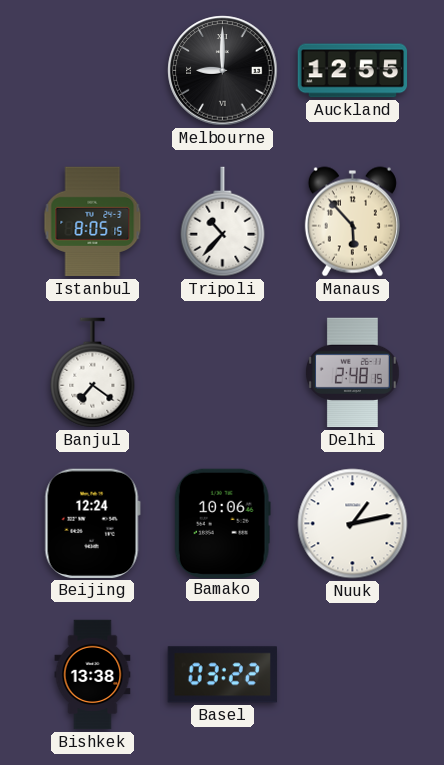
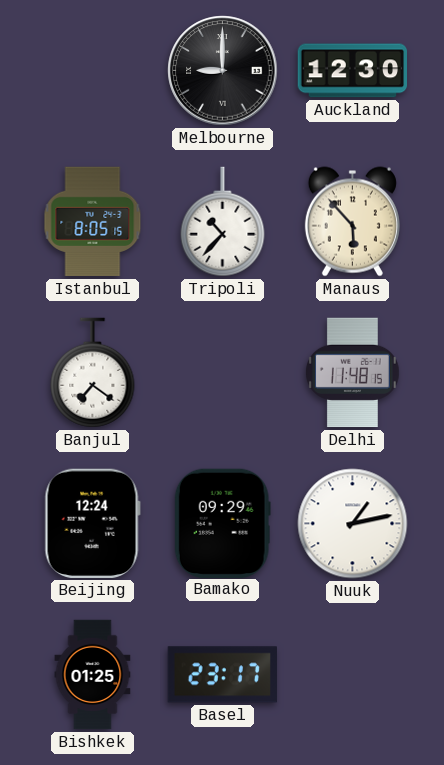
Auckland: 12:55 -> 12:30
Delhi: 2:48 -> 11:48
Bamako: 10:06 -> 09:29
Bishkek: 13:38 -> 01:25
Basel: 03:22 -> 23:17
